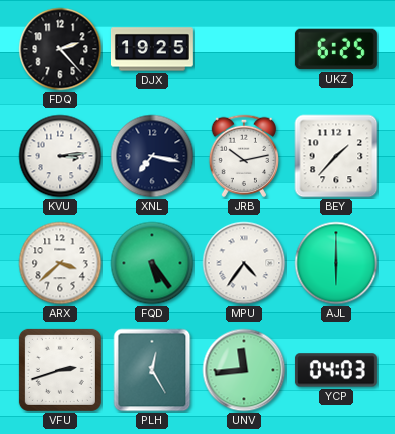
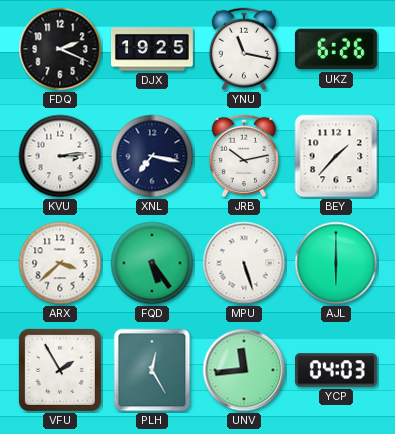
FDQ: 2:23 -> 2:19
YNU: none -> 11:17
UKZ: 6:25 -> 6:26
MPU: 4:36 -> 5:27
VFU: 2:42 -> 1:55
